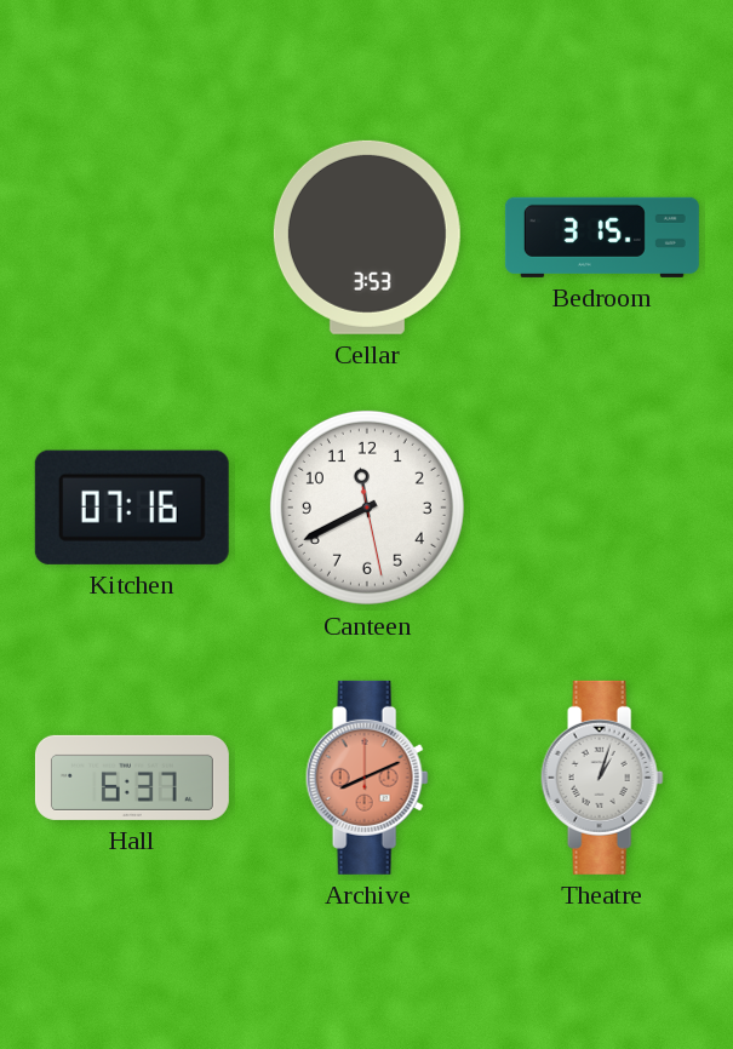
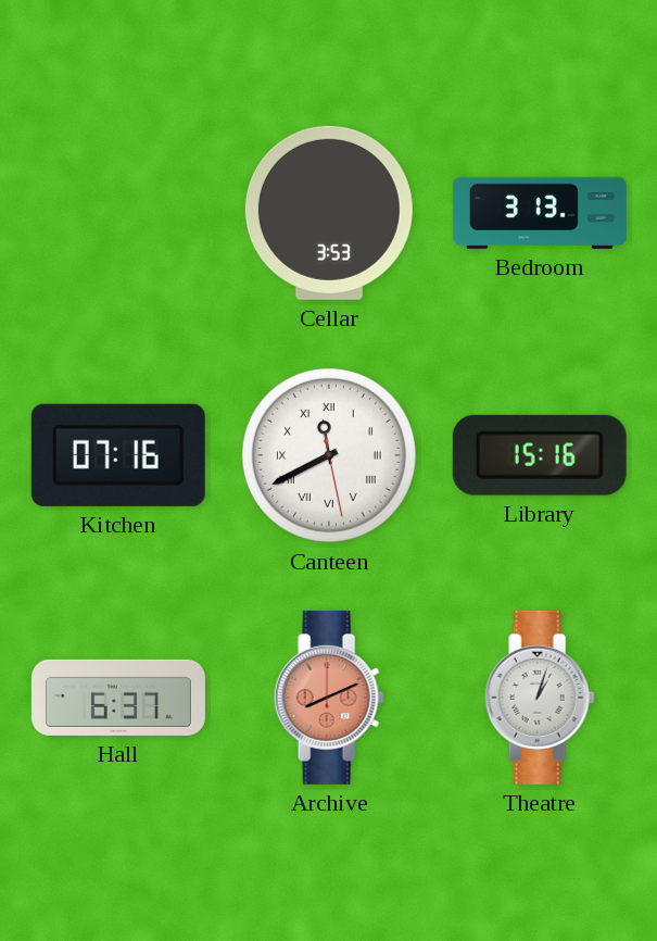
Bedroom: 3:15 -> 3:13
Canteen numerals: Arabic -> Roman
Library: none -> 15:16
